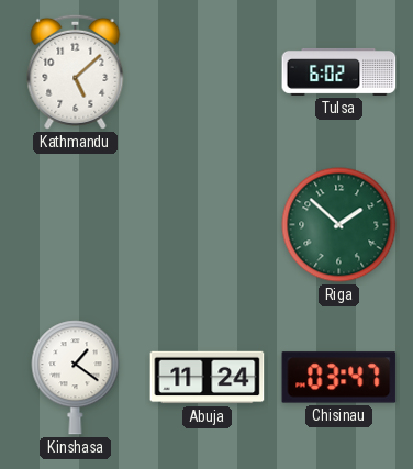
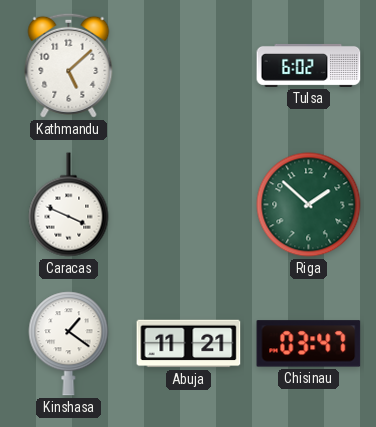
Caracas: none -> 3:49
Abuja: 11:24 -> 11:21
